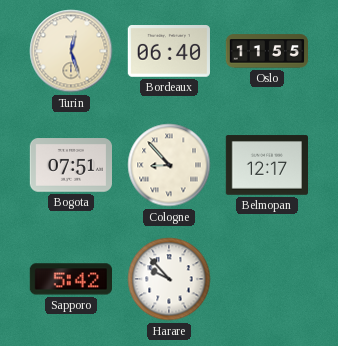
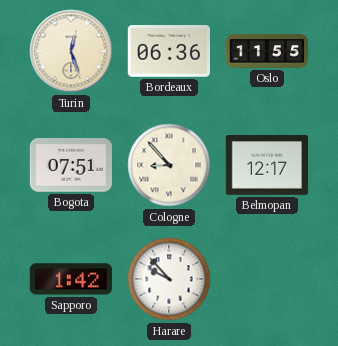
Bordeaux: 06:40 -> 06:36
Sapporo: 5:42 -> 1:42
